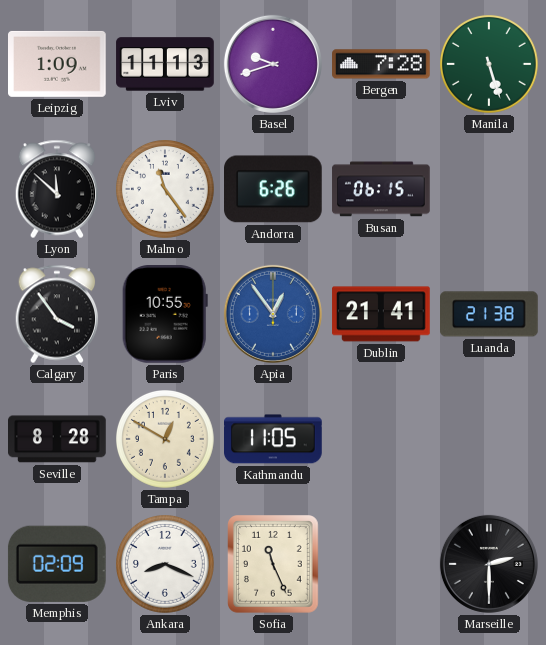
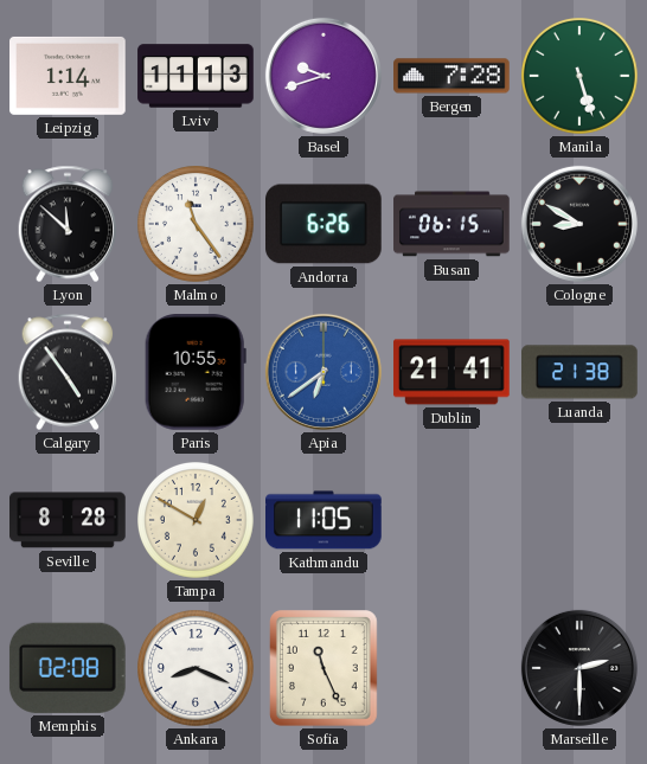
Leipzig: 1:09 -> 1:14
Cologne: none -> 8:50
Calgary: 3:54 -> 4:54
Apia: 12:54 -> 6:39
Memphis: 02:09 -> 02:08
